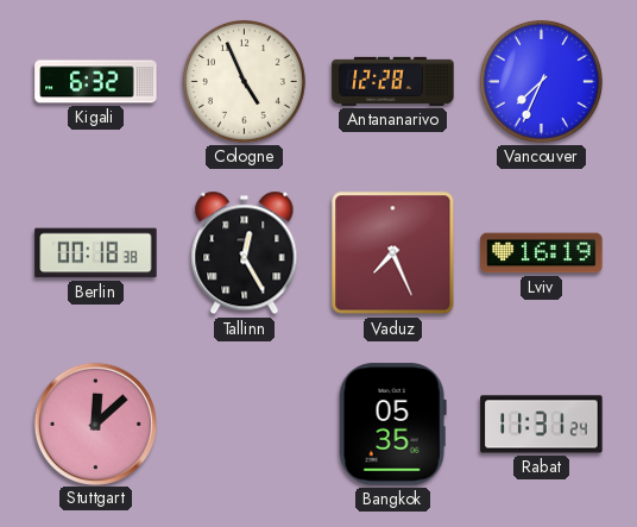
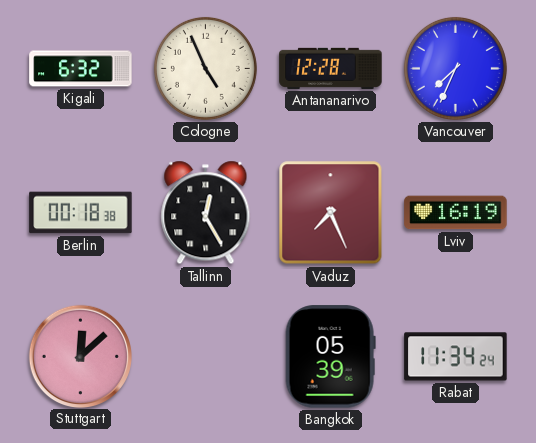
Bangkok: 05:35 -> 05:39
Rabat: 11:31 -> 11:34
